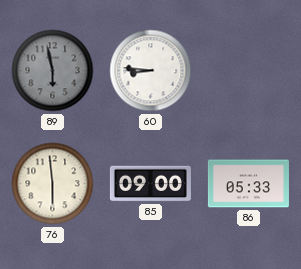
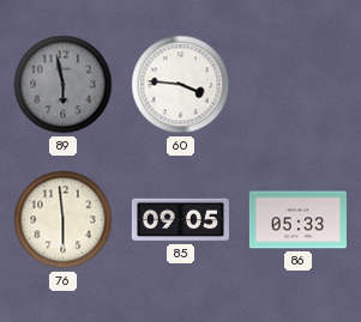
60: 8:46 -> 3:46
85: 09:00 -> 09:05
